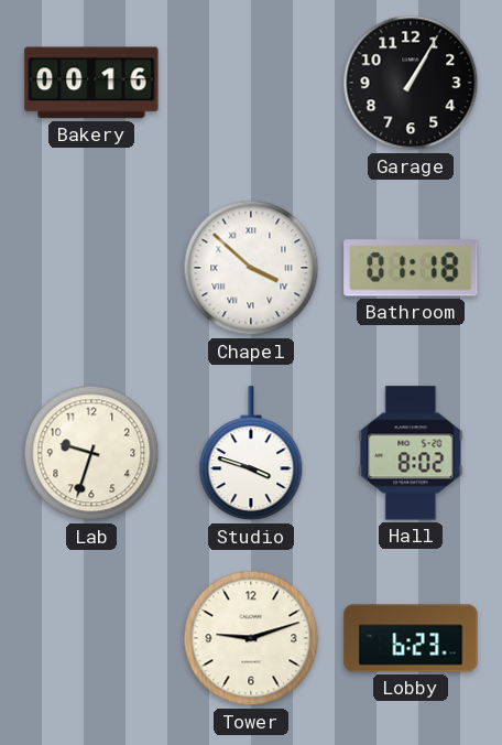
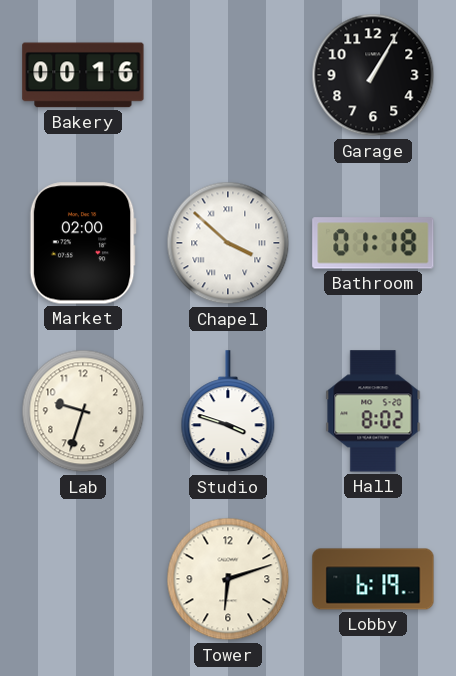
Market: none -> 02:00
Tower: 9:12 -> 6:12
Lobby: 6:23 -> 6:19
